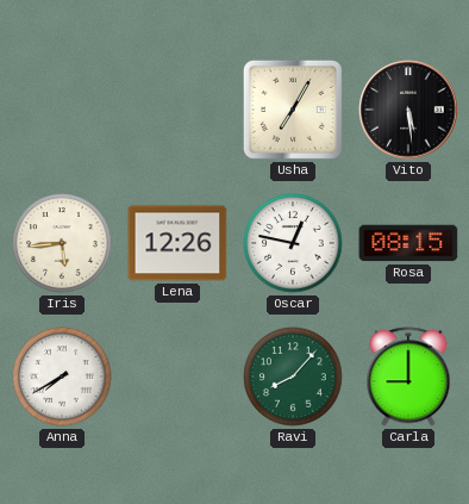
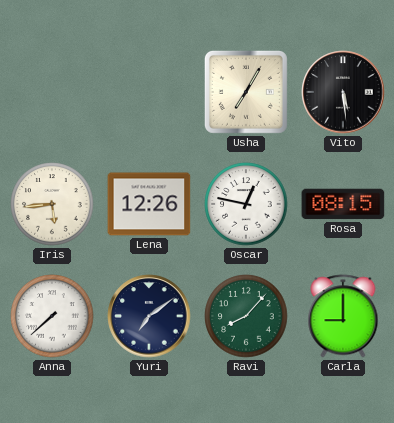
Anna: 7:40 -> 7:38
Yuri: none -> 7:09
